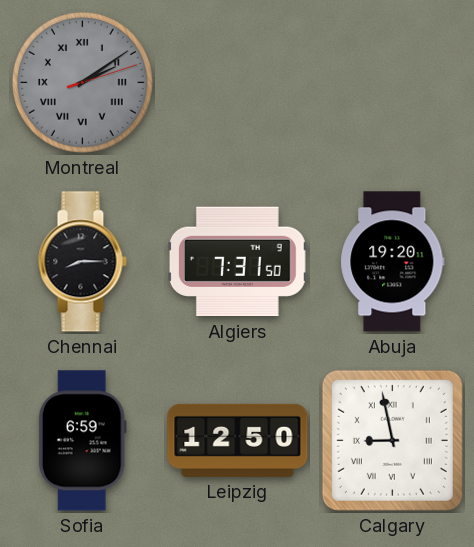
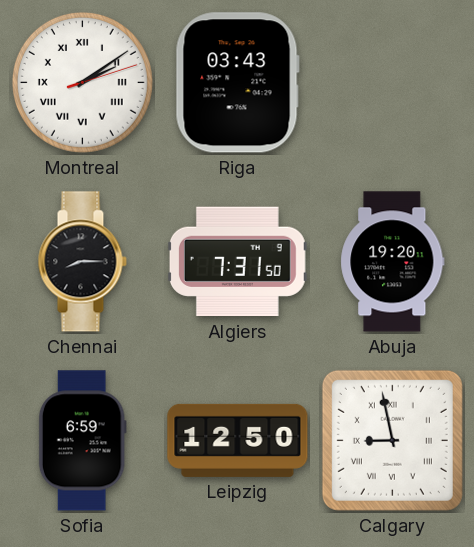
Montreal dial: grey -> white
Riga: none -> 03:43
